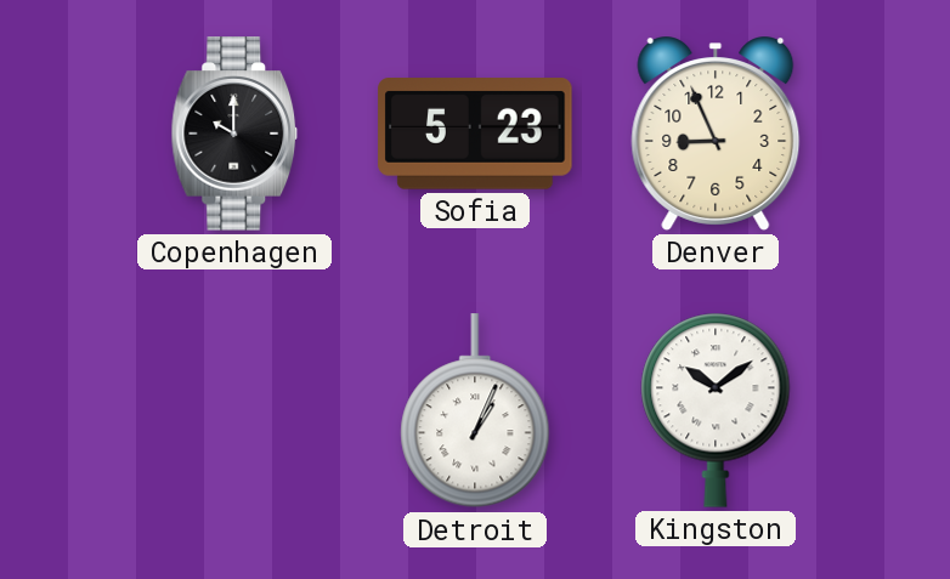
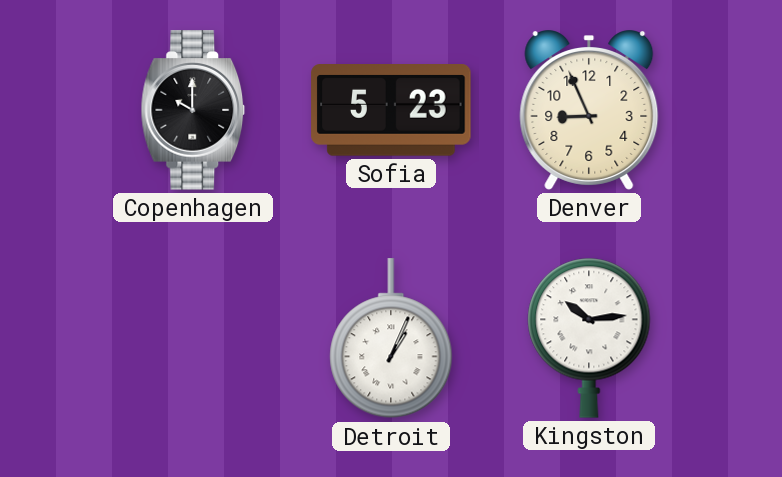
Kingston: 10:09 -> 10:14
